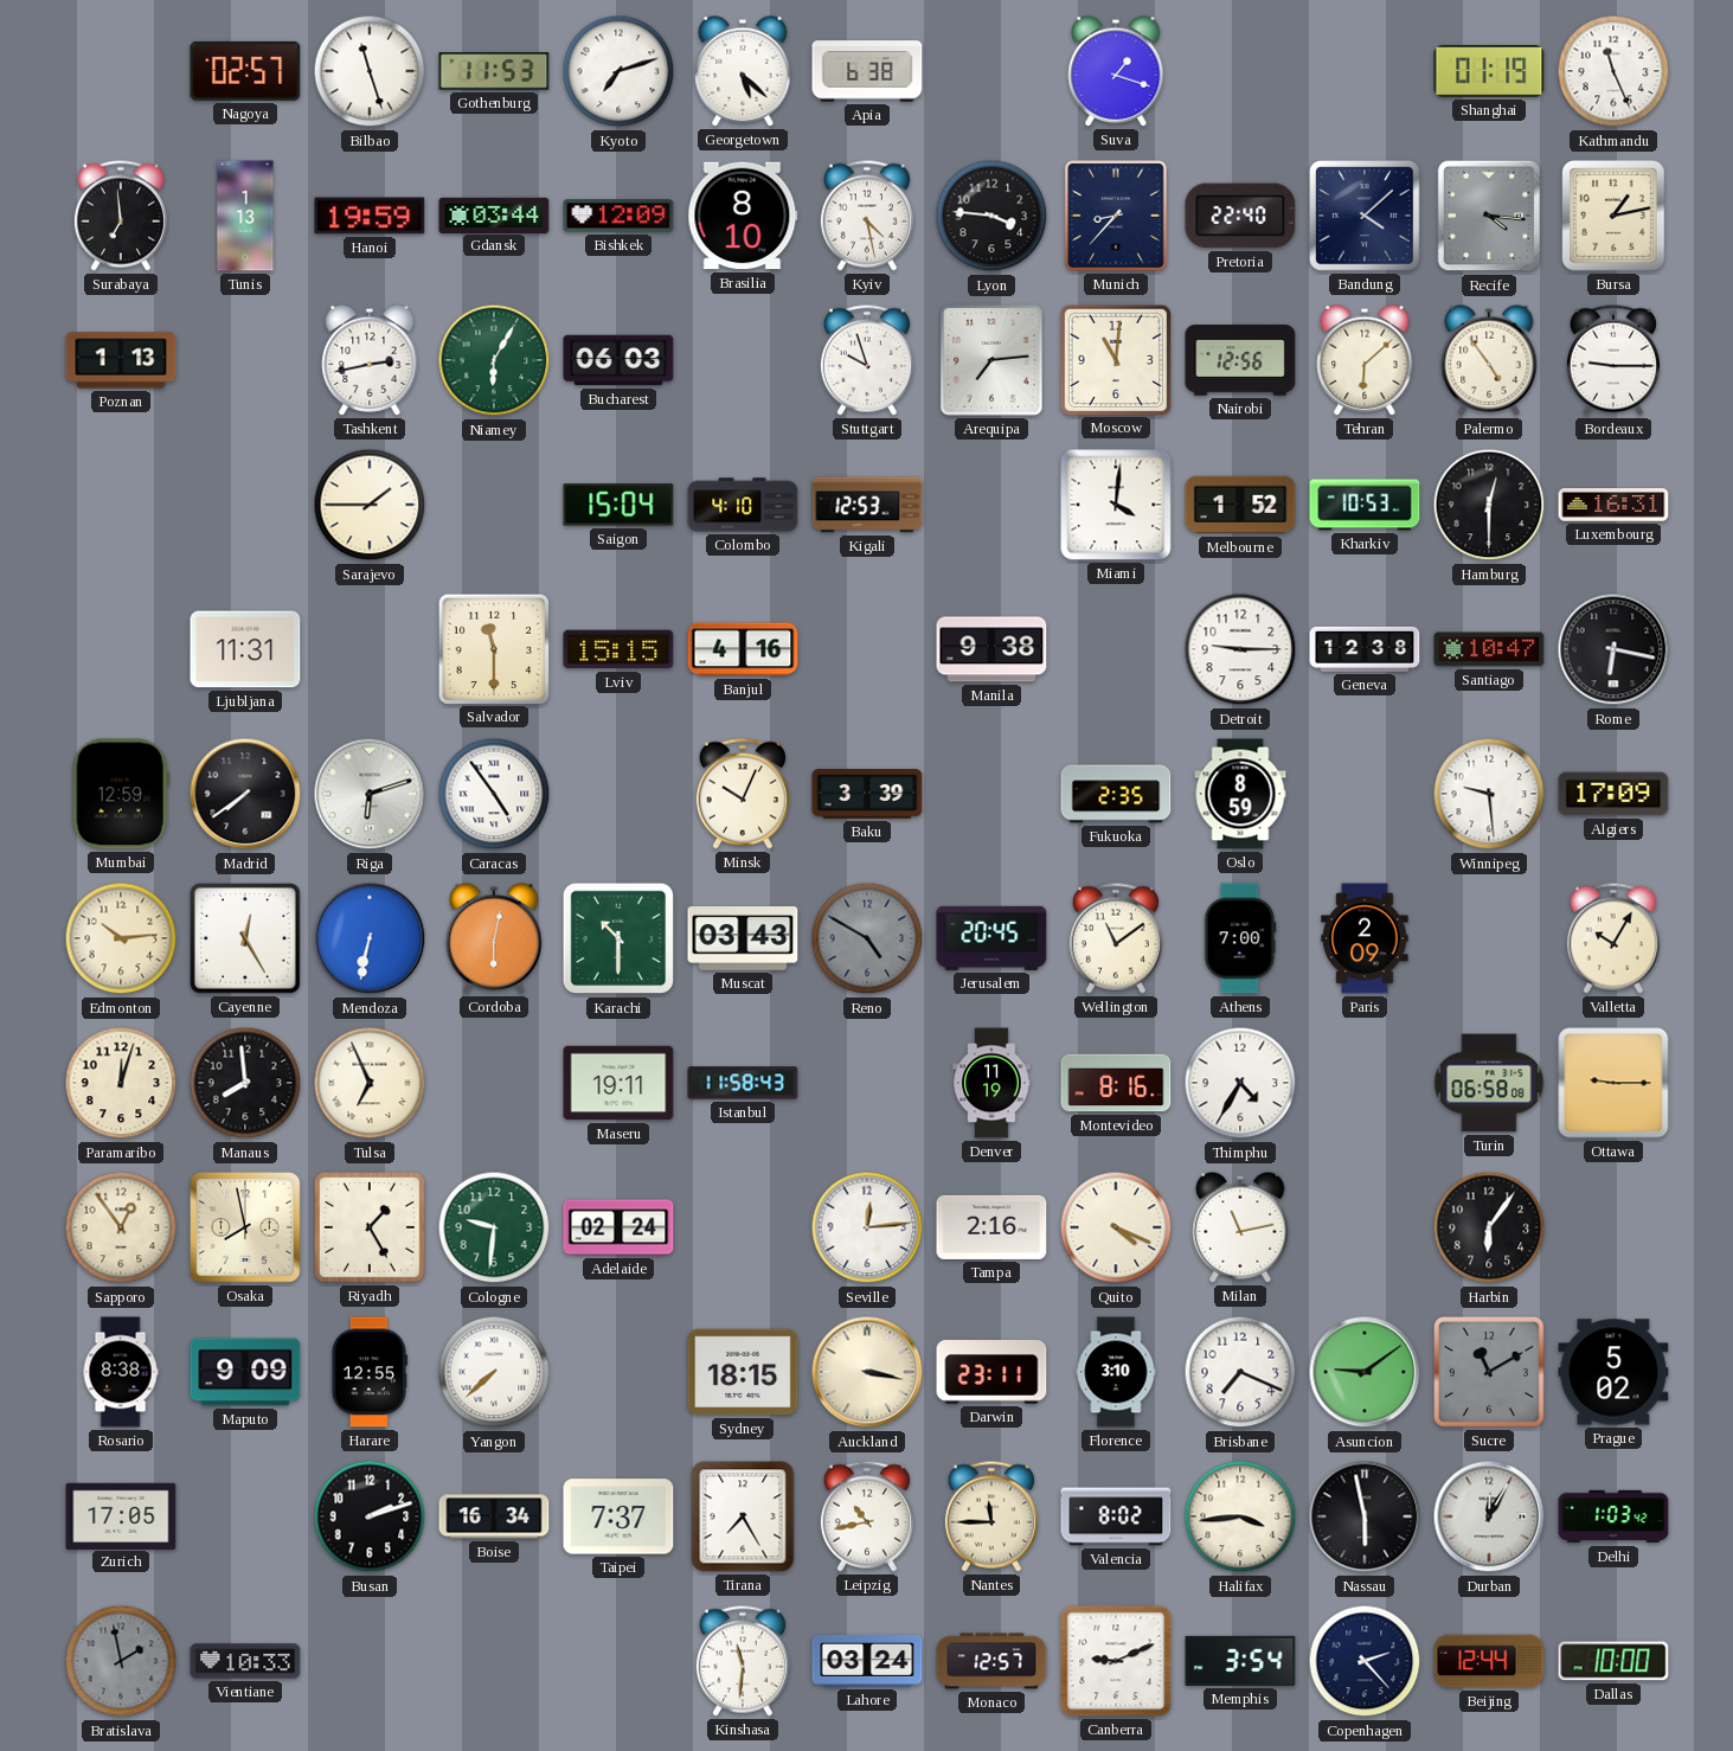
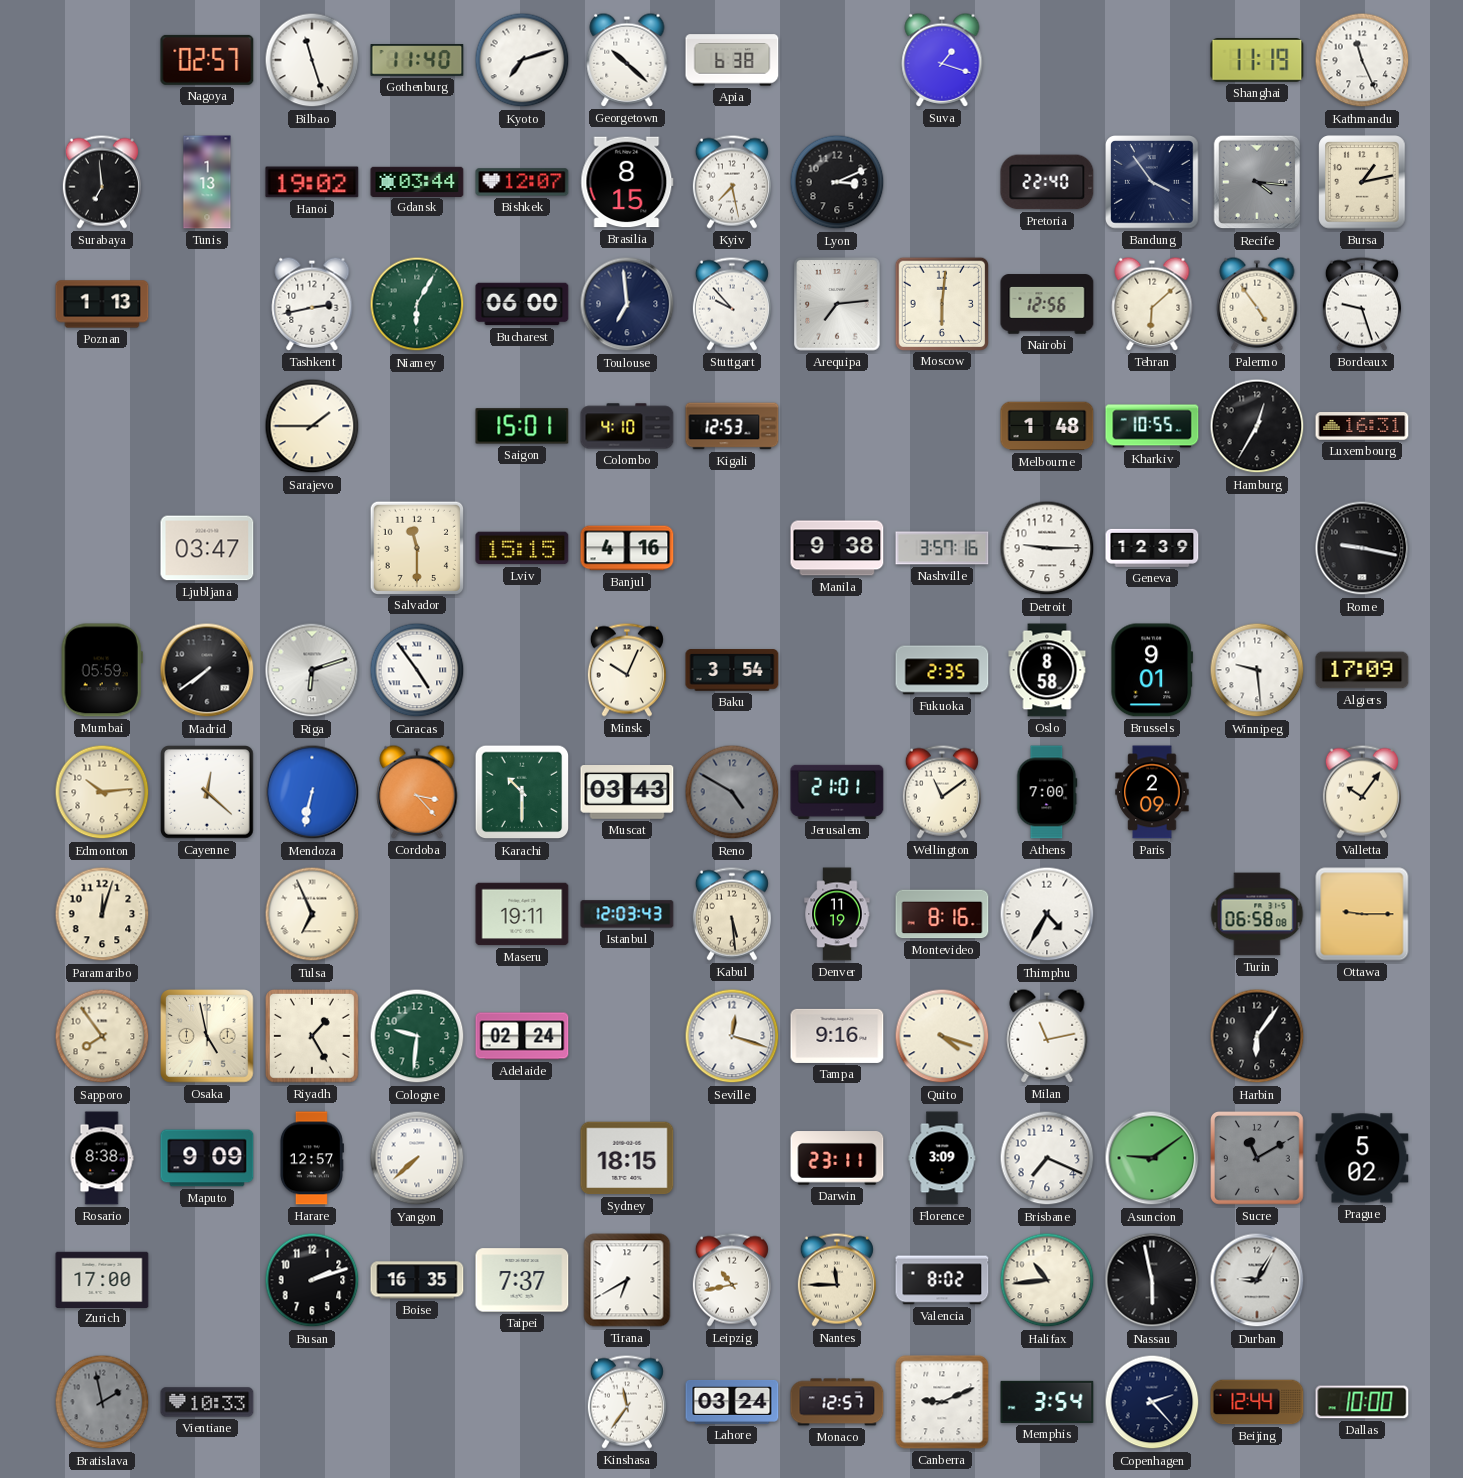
Gothenburg: 11:53 -> 11:40
Georgetown: 5:22 -> 10:22
Shanghai: 01:19 -> 11:19
Hanoi: 19:59 -> 19:02
Bishkek: 12:09 -> 12:07
Brasilia: 8:10 -> 8:15
Kyiv: 4:28 -> 7:28
Lyon: 3:46 -> 3:11
Munich: 8:37 -> none
Bandung: 4:08 -> 3:54
Bucharest: 06:03 -> 06:00
Toulouse: none -> 6:59
Stuttgart: 9:57 -> 9:53
Moscow: 11:01 -> 6:01
Bordeaux: 9:15 -> 9:27
Saigon: 15:04 -> 15:01
Miami: 4:01 -> none
Melbourne: 1:52 -> 1:48
Kharkiv: 10:53 -> 10:55
Hamburg: 12:30 -> 12:35
Ljubljana: 11:31 -> 03:47
Nashville: none -> 3:57
Geneva: 12:38 -> 12:39
Santiago: 10:47 -> none
Rome: 6:17 -> 9:17
Mumbai: 12:59 -> 05:59
Baku: 3:39 -> 3:54
Oslo: 8:59 -> 8:58
Brussels: none -> 9:01
Cayenne: 12:25 -> 12:22
Cordoba: 6:02 -> 3:23
Jerusalem: 20:45 -> 21:01
Valletta: 10:05 -> 10:06
Manaus: 7:59 -> none
Istanbul: 11:58 -> 12:03
Kabul: none -> 5:29
Sapporo: 12:54 -> 7:54
Osaka: 7:58 -> 4:58
Seville: 12:14 -> 12:18
Tampa: 2:16 -> 9:16
Quito: 4:19 -> 4:18
Harare: 12:55 -> 12:57
Auckland: 3:17 -> none
Florence: 3:10 -> 3:09
Zurich: 17:05 -> 17:00
Boise: 16:34 -> 16:35
Tirana: 7:25 -> 6:40
Halifax: 3:44 -> 10:44
Durban: 12:05 -> 9:05
Delhi: 1:03 -> none
Kinshasa: 11:31 -> 11:36
